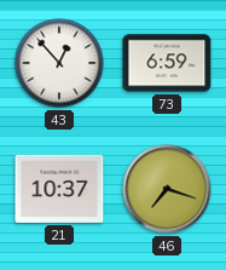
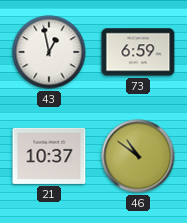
43: 12:53 -> 12:58
46: 7:18 -> 10:51
